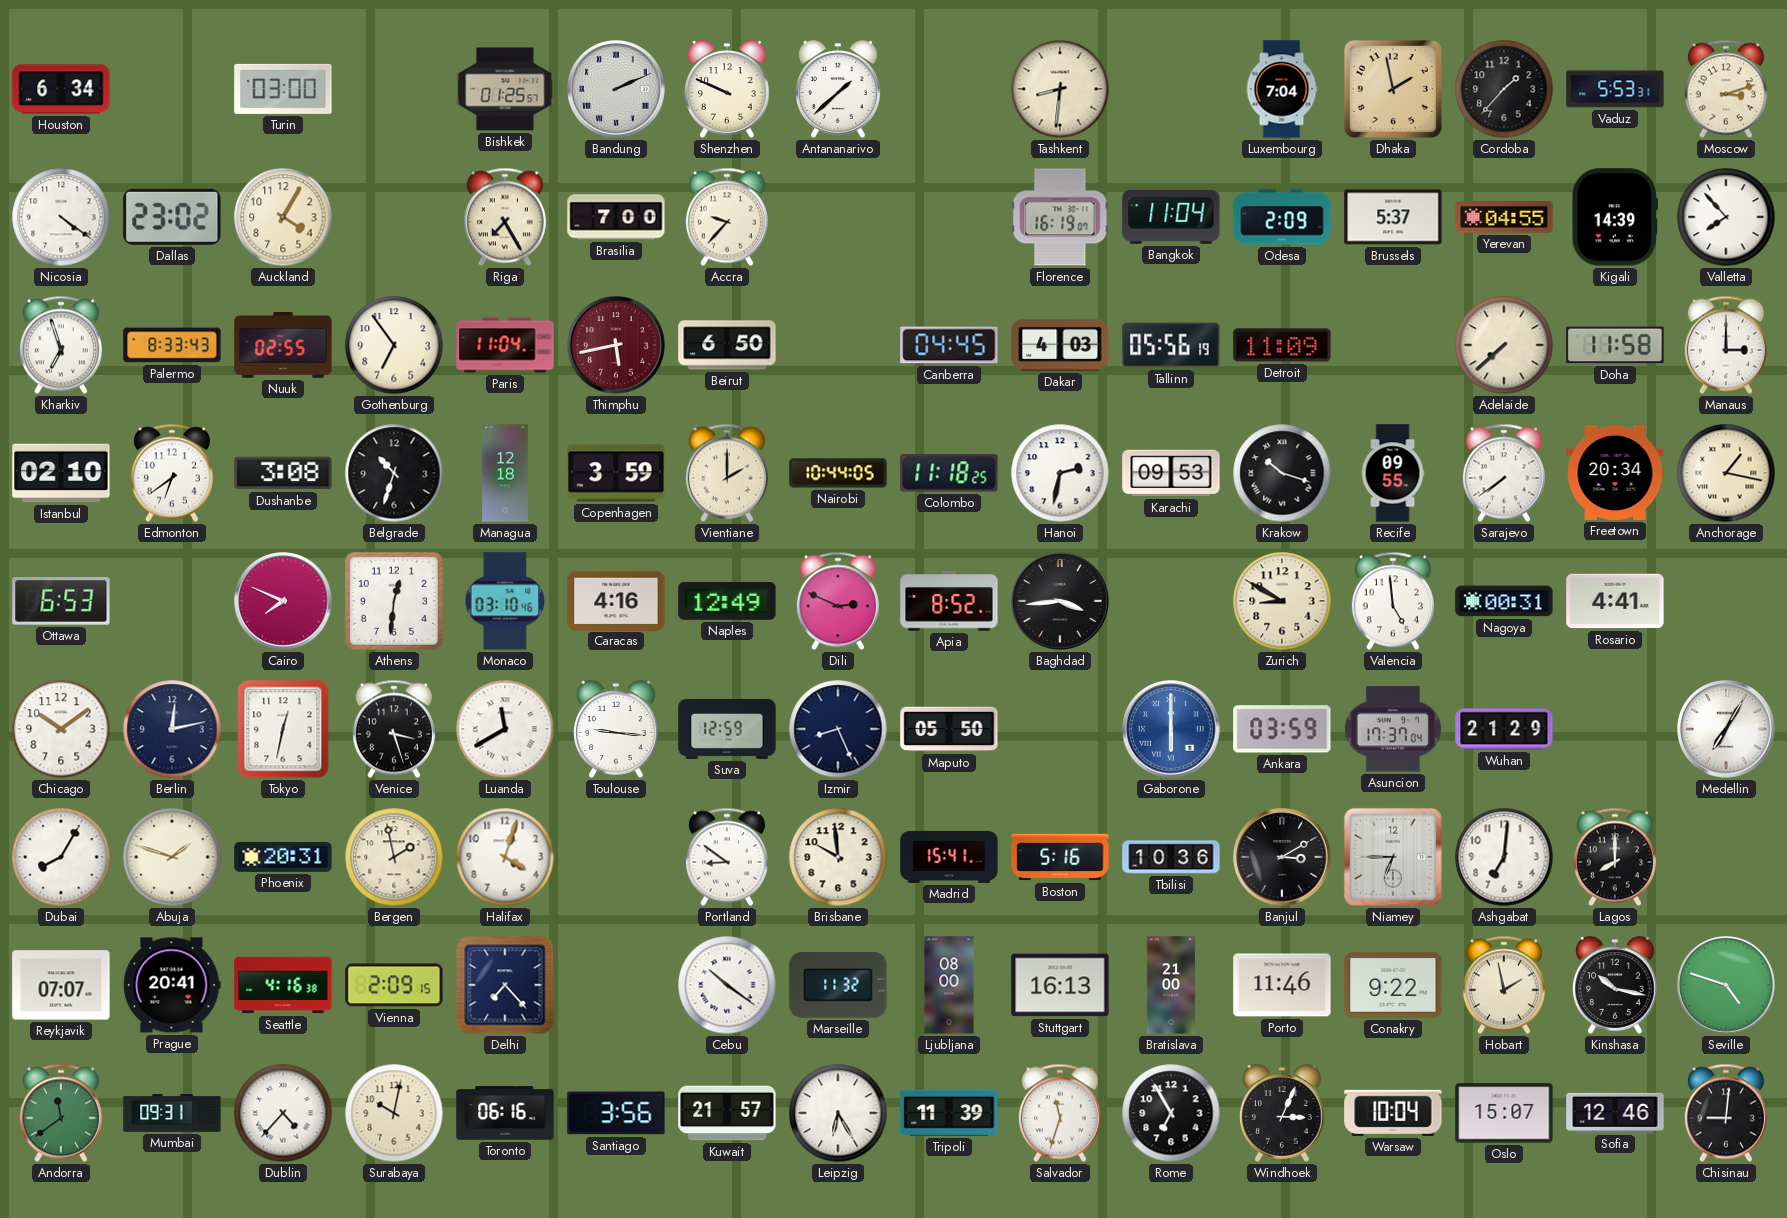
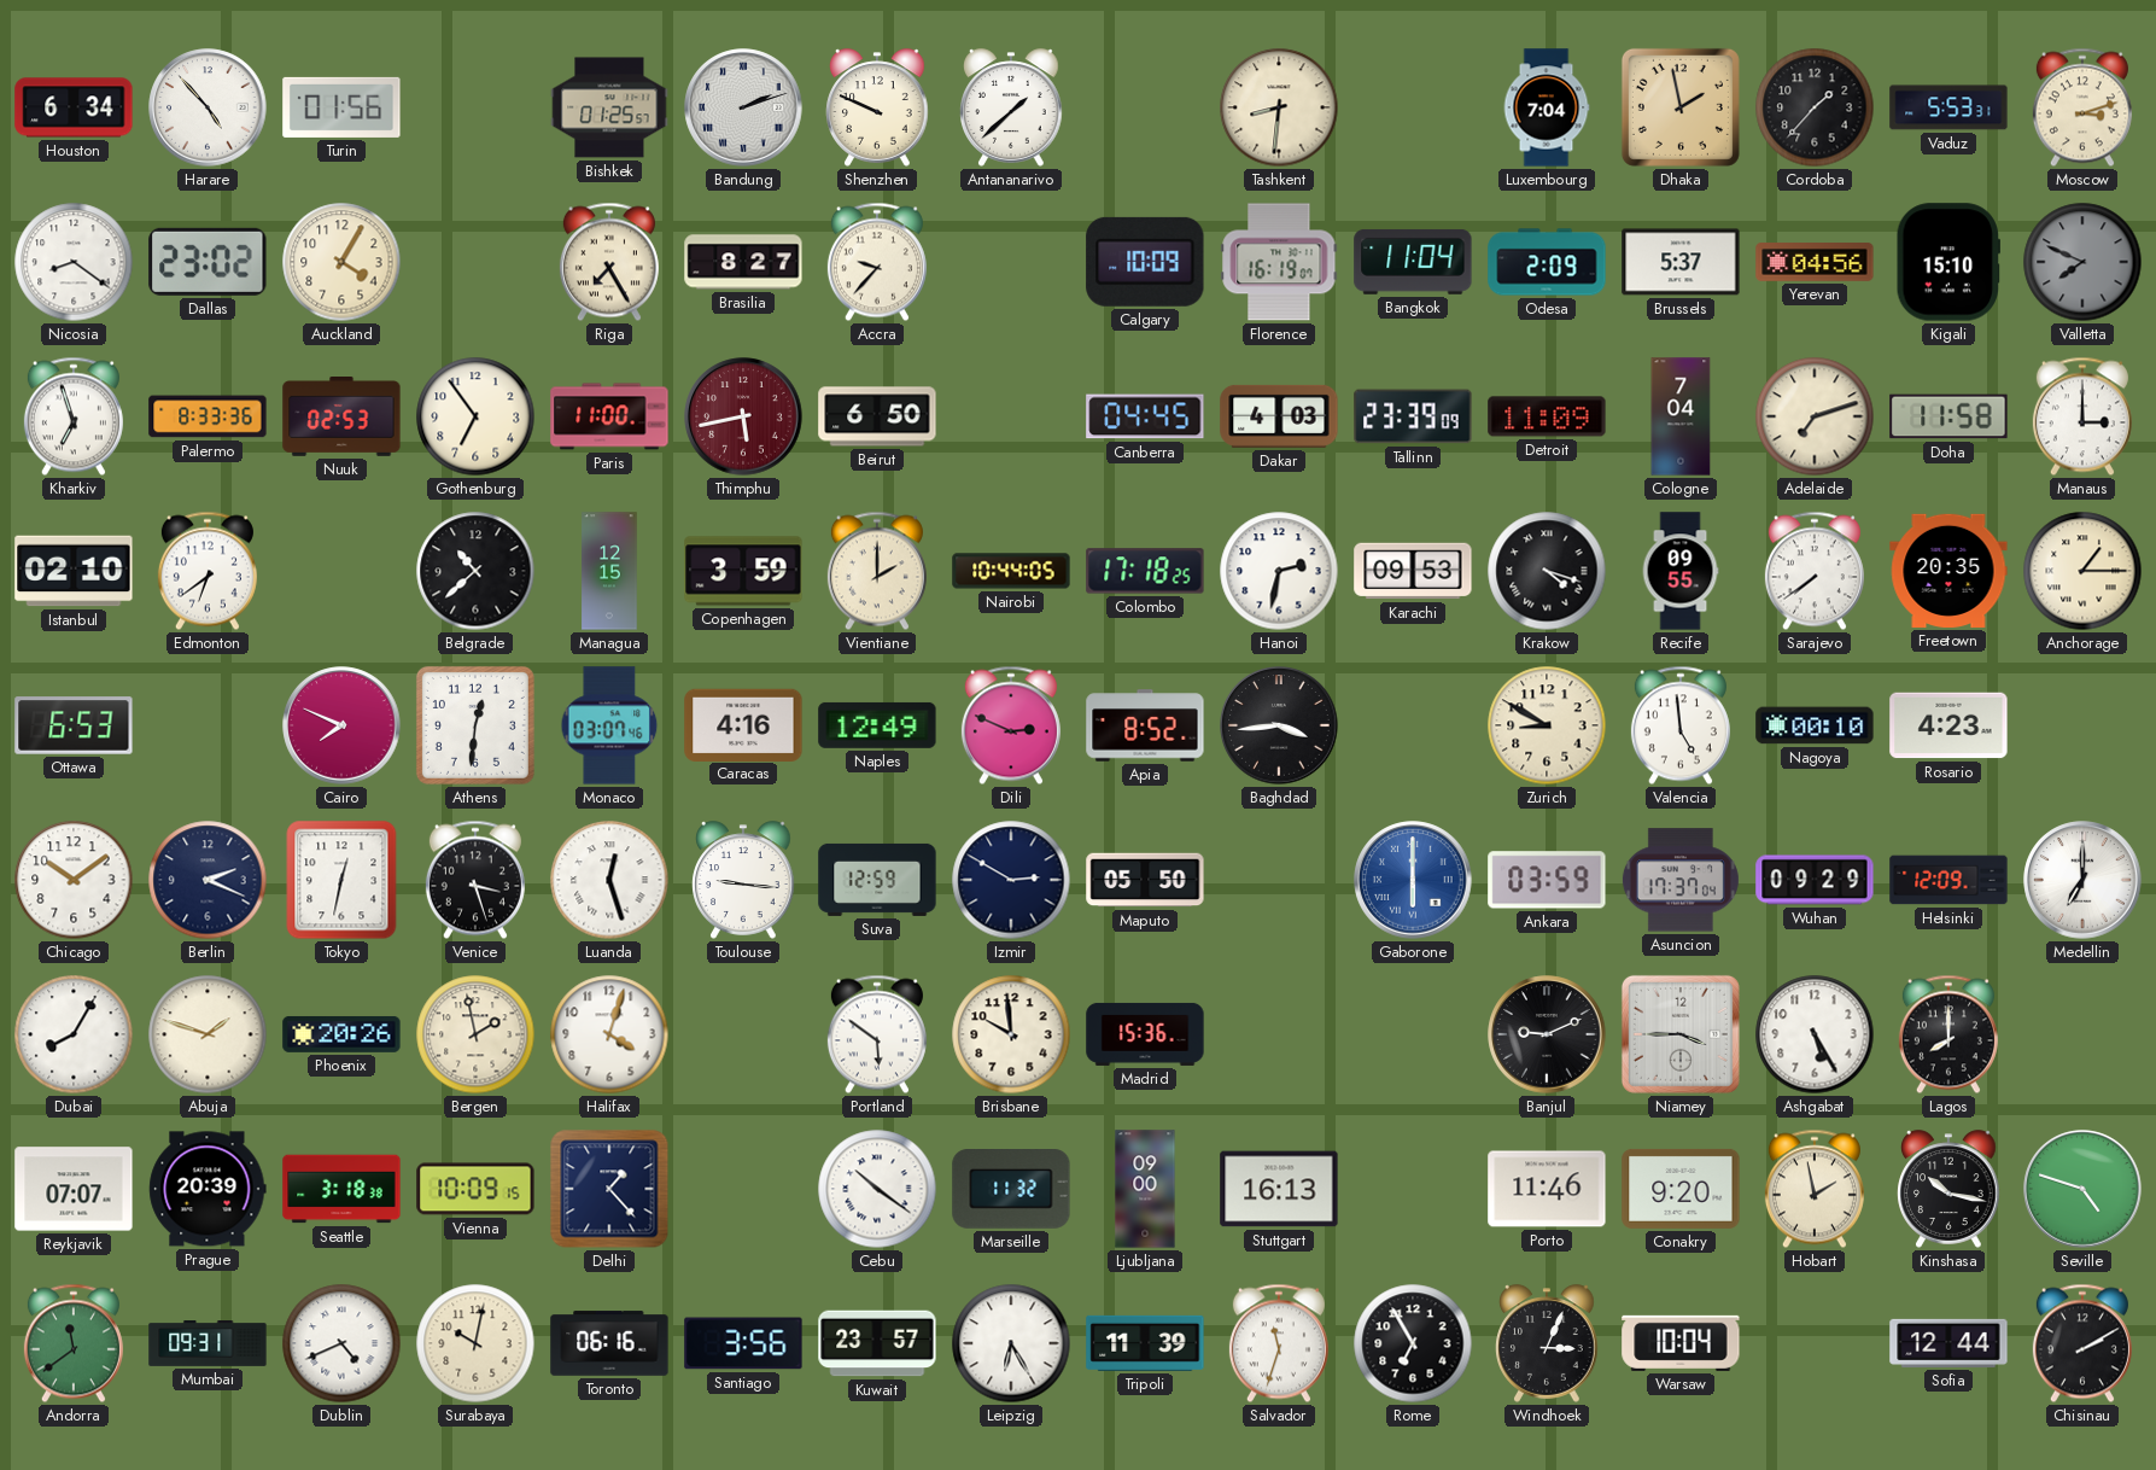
Harare: none -> 4:53
Turin: 03:00 -> 01:56
Bandung: 2:11 -> 2:12
Nicosia: 4:21 -> 8:21
Brasilia: 7:00 -> 8:27
Calgary: none -> 10:09
Yerevan: 04:55 -> 04:56
Kigali: 14:39 -> 15:10
Valletta: 7:53 -> 7:49
Valletta dial: white -> grey
Palermo: 8:33:43 -> 8:33:36
Nuuk: 02:55 -> 02:53
Paris: 11:04 -> 11:00
Tallinn: 05:56 -> 23:39
Cologne: none -> 7:04
Adelaide: 7:38 -> 7:12
Dushanbe: 3:08 -> none
Belgrade: 10:33 -> 10:38
Managua: 12:18 -> 12:15
Colombo: 11:18 -> 17:18
Krakow: 10:18 -> 4:18
Freetown: 20:34 -> 20:35
Anchorage: 1:17 -> 1:15
Monaco: 03:10 -> 03:07
Nagoya: 00:31 -> 00:10
Rosario: 4:41 -> 4:23
Berlin: 12:13 -> 2:19
Luanda: 11:40 -> 12:27
Izmir: 8:26 -> 2:50
Wuhan: 21:29 -> 09:29
Helsinki: none -> 12:09
Medellin: 7:05 -> 7:00
Phoenix: 20:31 -> 20:26
Portland: 8:51 -> 5:51
Madrid: 15:41 -> 15:36
Boston: 5:16 -> none
Tbilisi: 10:36 -> none
Banjul: 3:10 -> 9:11
Niamey: 6:45 -> 3:45
Ashgabat: 7:01 -> 5:25
Prague: 20:41 -> 20:39
Seattle: 4:16 -> 3:18
Vienna: 2:09 -> 10:09
Delhi: 7:23 -> 1:23
Ljubljana: 08:00 -> 09:00
Bratislava: 21:00 -> none
Conakry: 9:22 -> 9:20
Dublin: 4:37 -> 4:41
Kuwait: 21:57 -> 23:57
Oslo: 15:07 -> none
Sofia: 12:46 -> 12:44
Chisinau: 9:01 -> 2:10
